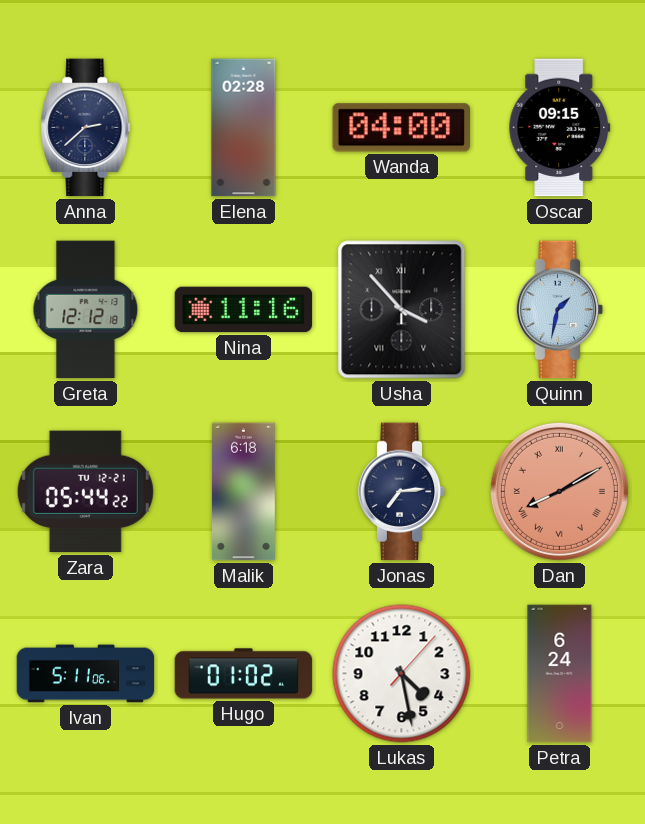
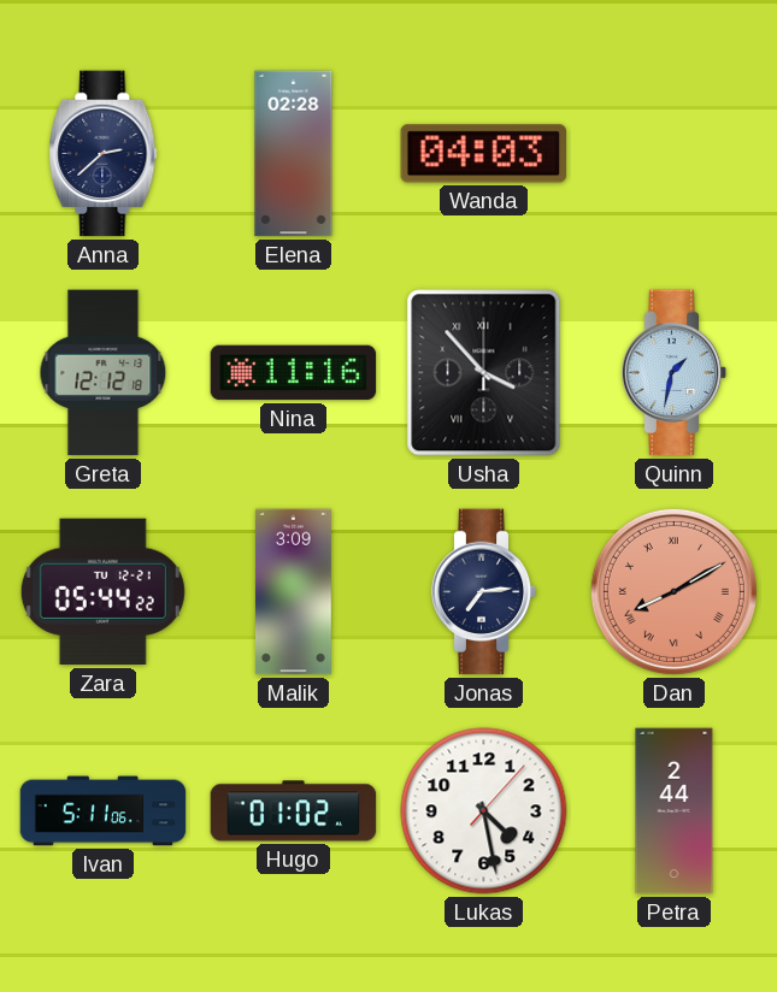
Wanda: 04:00 -> 04:03
Oscar: 09:15 -> none
Malik: 6:18 -> 3:09
Petra: 6:24 -> 2:44
